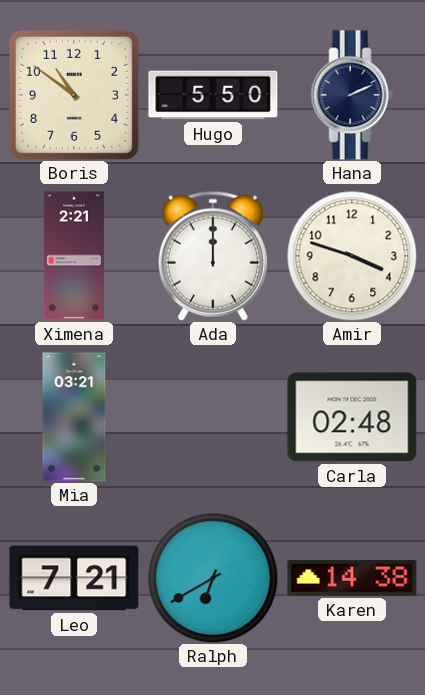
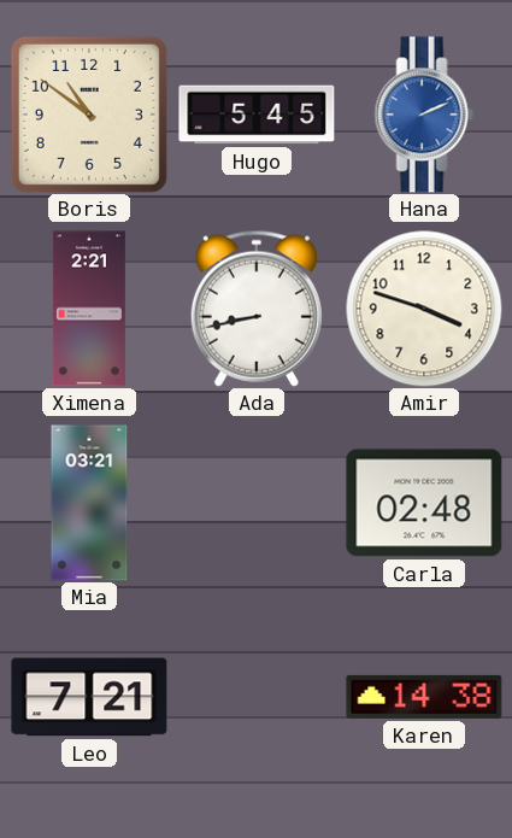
Hugo: 5:50 -> 5:45
Hana dial: navy -> blue
Ada: 12:00 -> 8:43
Ralph: 6:40 -> none
